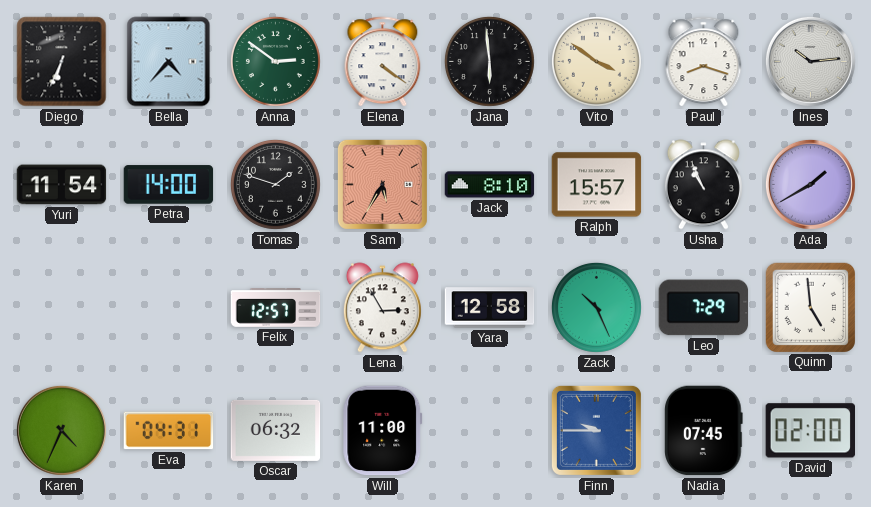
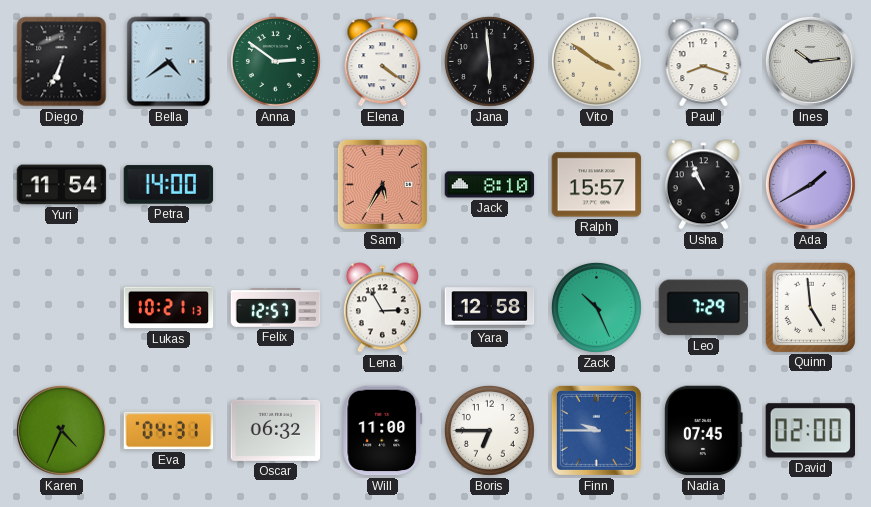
Bella: 4:37 -> 4:39
Tomas: 1:48 -> none
Lukas: none -> 10:21
Boris: none -> 6:45
